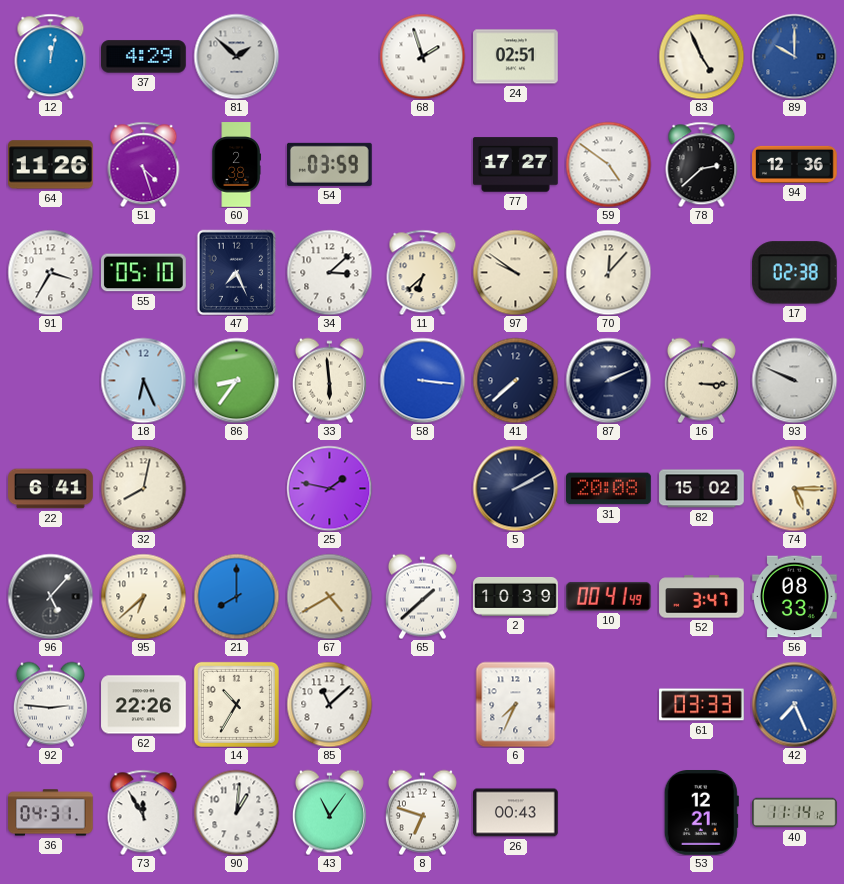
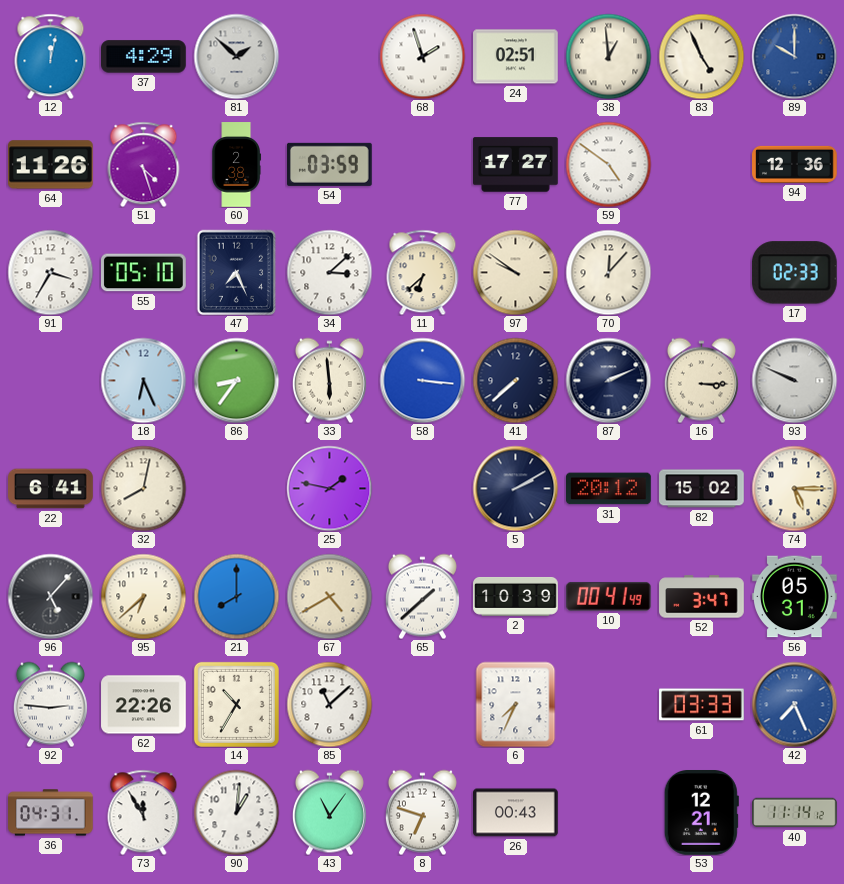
38: none -> 12:59
78: 2:38 -> none
17: 02:38 -> 02:33
31: 20:08 -> 20:12
56: 08:33 -> 05:31
